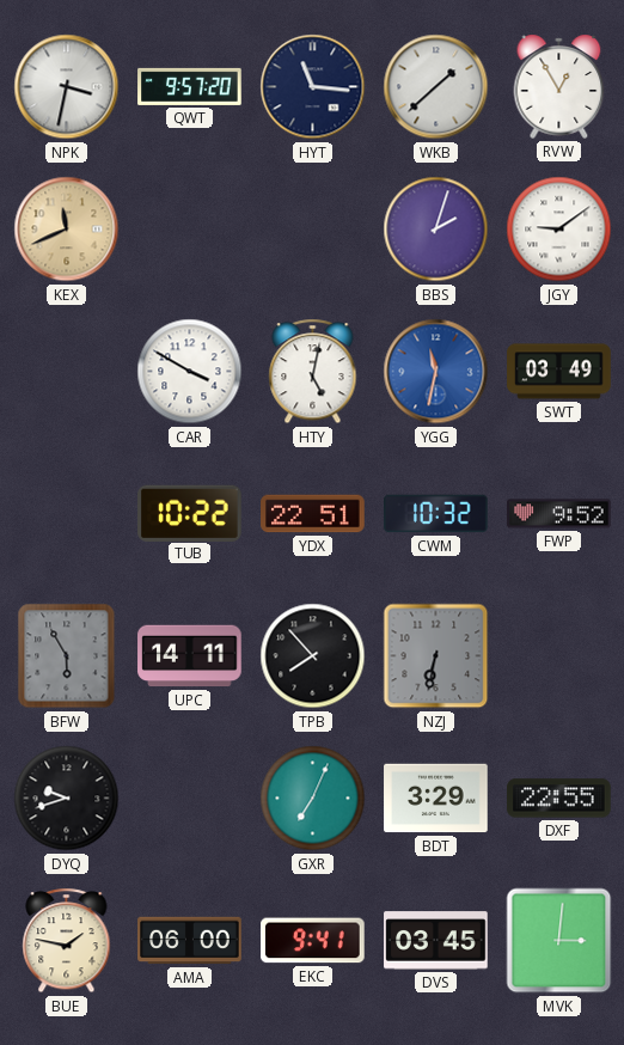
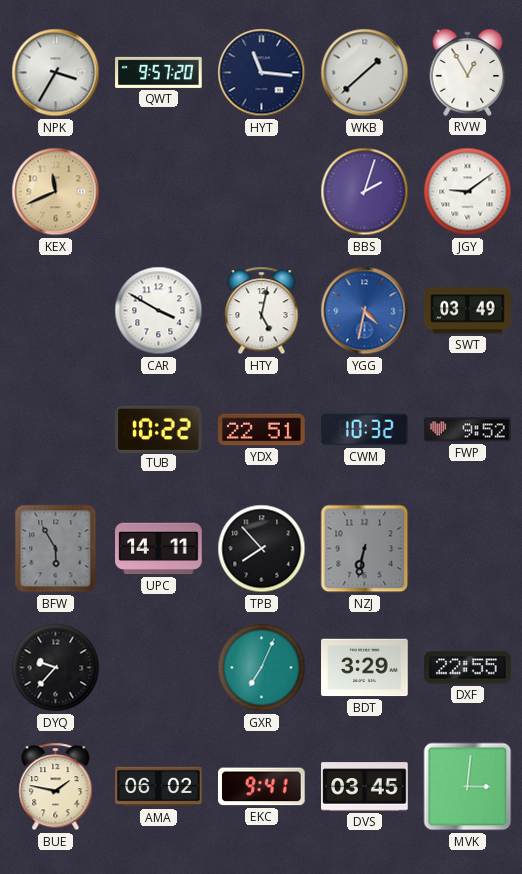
NPK: 3:32 -> 3:35
YGG: 11:32 -> 4:32
DYQ: 9:42 -> 9:37
AMA: 06:00 -> 06:02
